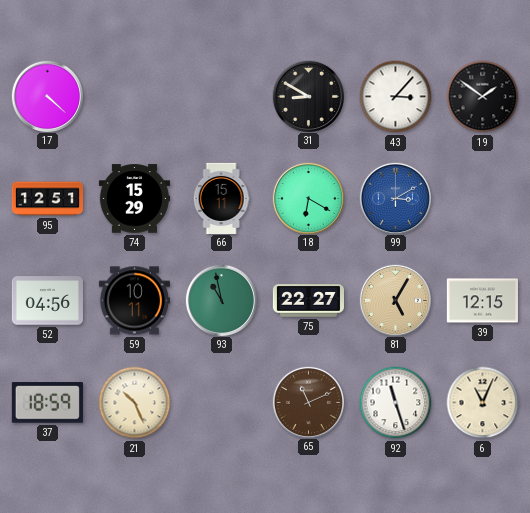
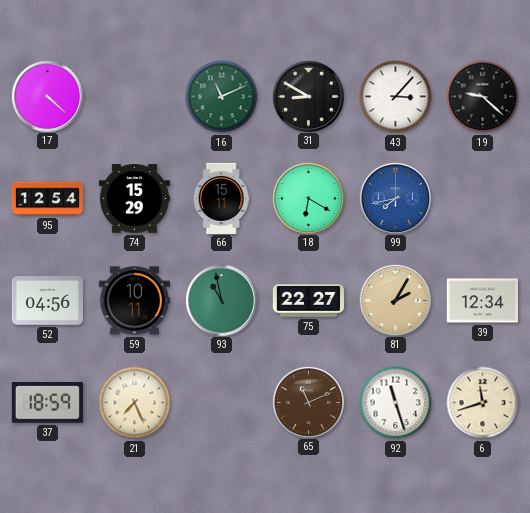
16: none -> 11:11
19: 1:51 -> 9:22
95: 12:51 -> 12:54
99: 3:10 -> 7:43
81: 5:05 -> 2:05
39: 12:15 -> 12:34
21: 10:26 -> 7:26
6: 11:04 -> 11:42
